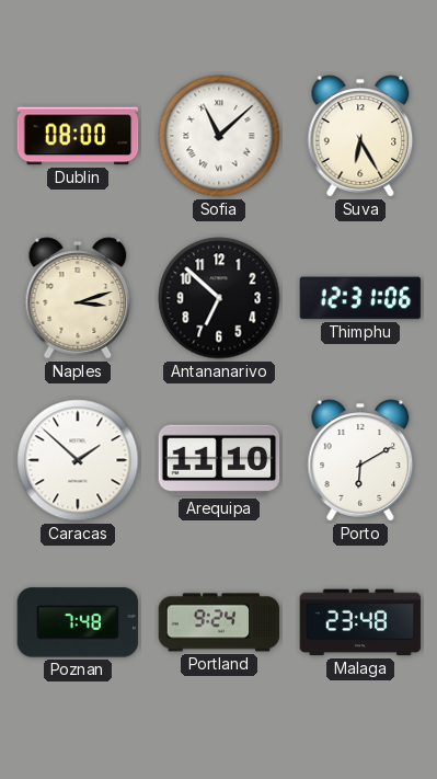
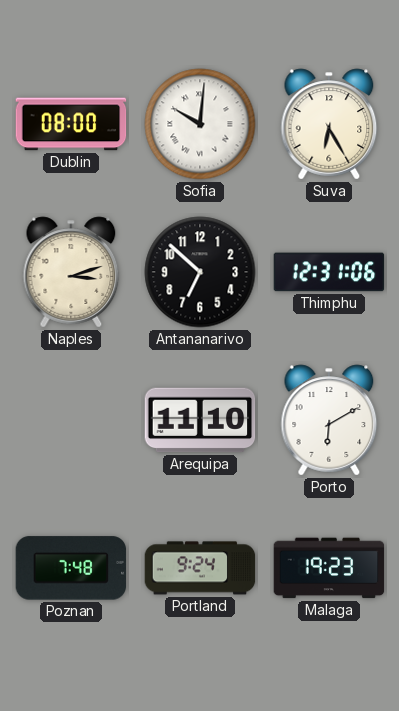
Sofia: 11:08 -> 10:01
Caracas: 1:52 -> none
Malaga: 23:48 -> 19:23
